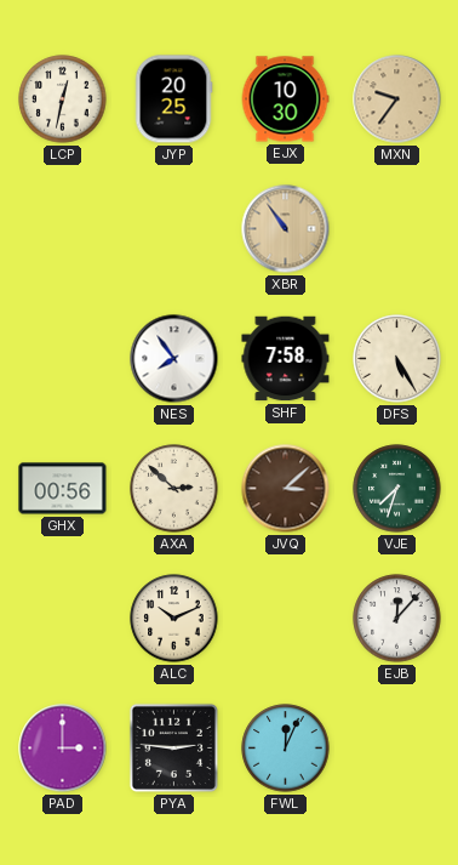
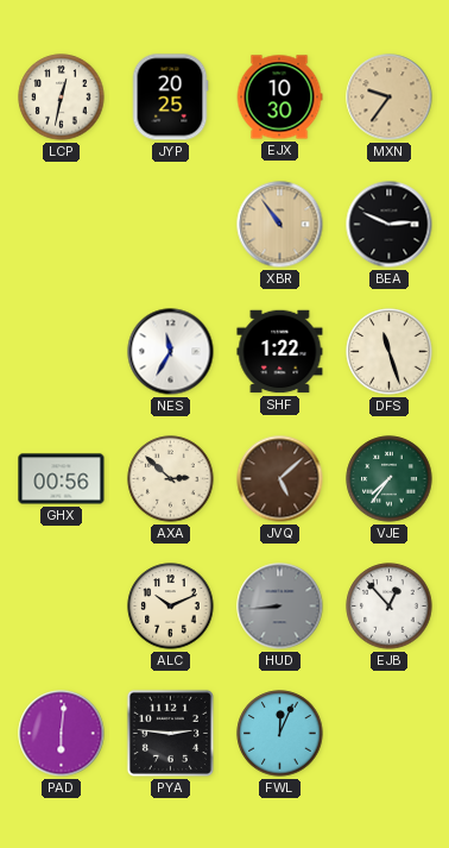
BEA: none -> 2:49
NES: 7:54 -> 11:35
SHF: 7:58 -> 1:22
DFS: 5:25 -> 11:27
JVQ: 3:08 -> 5:08
VJE: 7:33 -> 7:36
HUD: none -> 8:44
EJB: 12:07 -> 12:53
PAD: 3:00 -> 6:01
